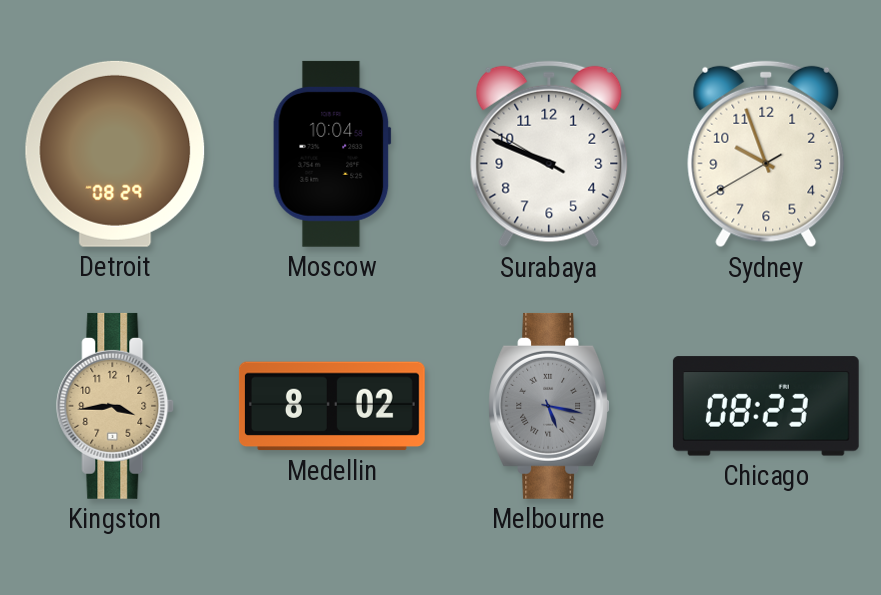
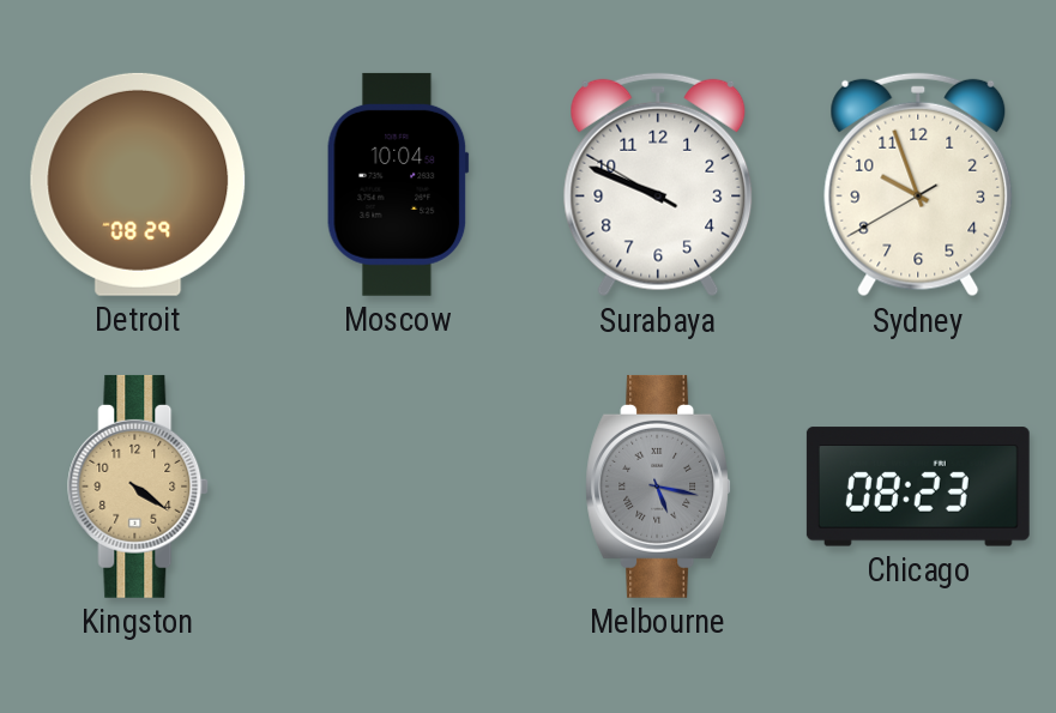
Kingston: 3:44 -> 4:21
Medellin: 8:02 -> none
